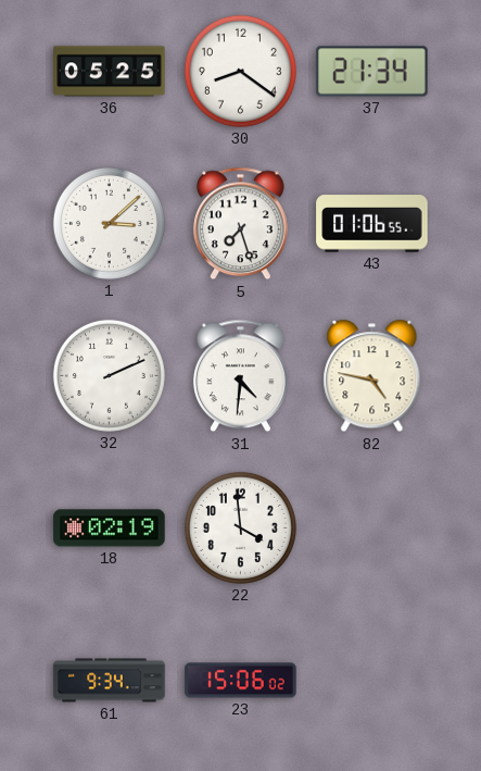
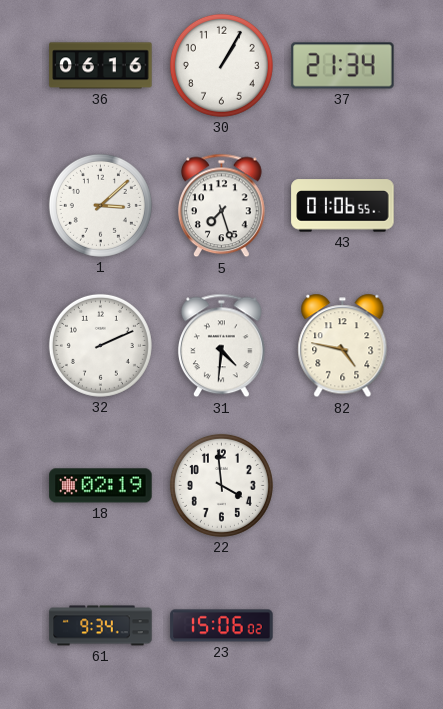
36: 05:25 -> 06:16
30: 8:21 -> 1:05
